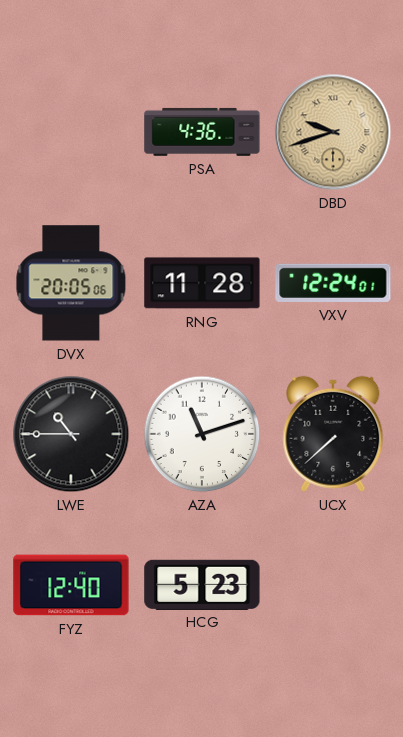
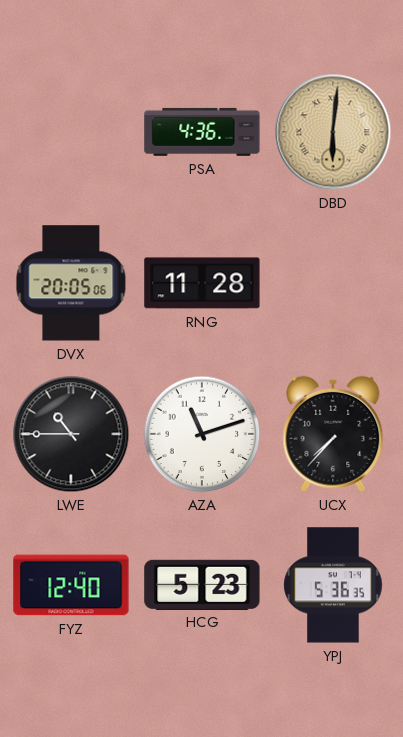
DBD: 9:42 -> 6:01
VXV: 12:24 -> none
UCX: 7:38 -> 7:37
YPJ: none -> 5:36
